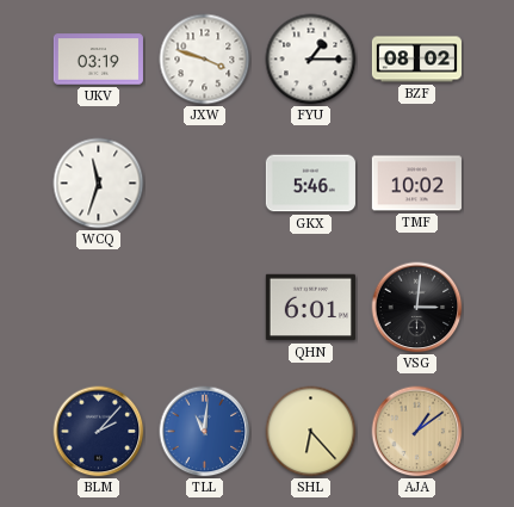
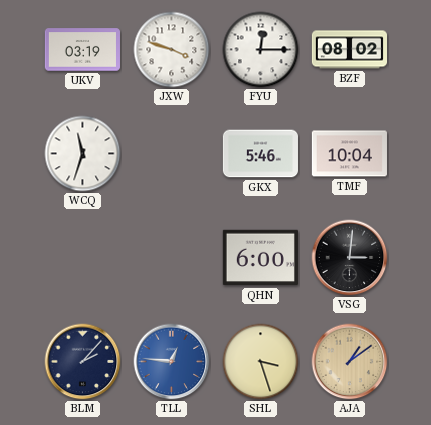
FYU: 1:15 -> 12:15
TMF: 10:02 -> 10:04
QHN: 6:01 -> 6:00
TLL: 11:01 -> 12:46
SHL: 6:23 -> 3:27
